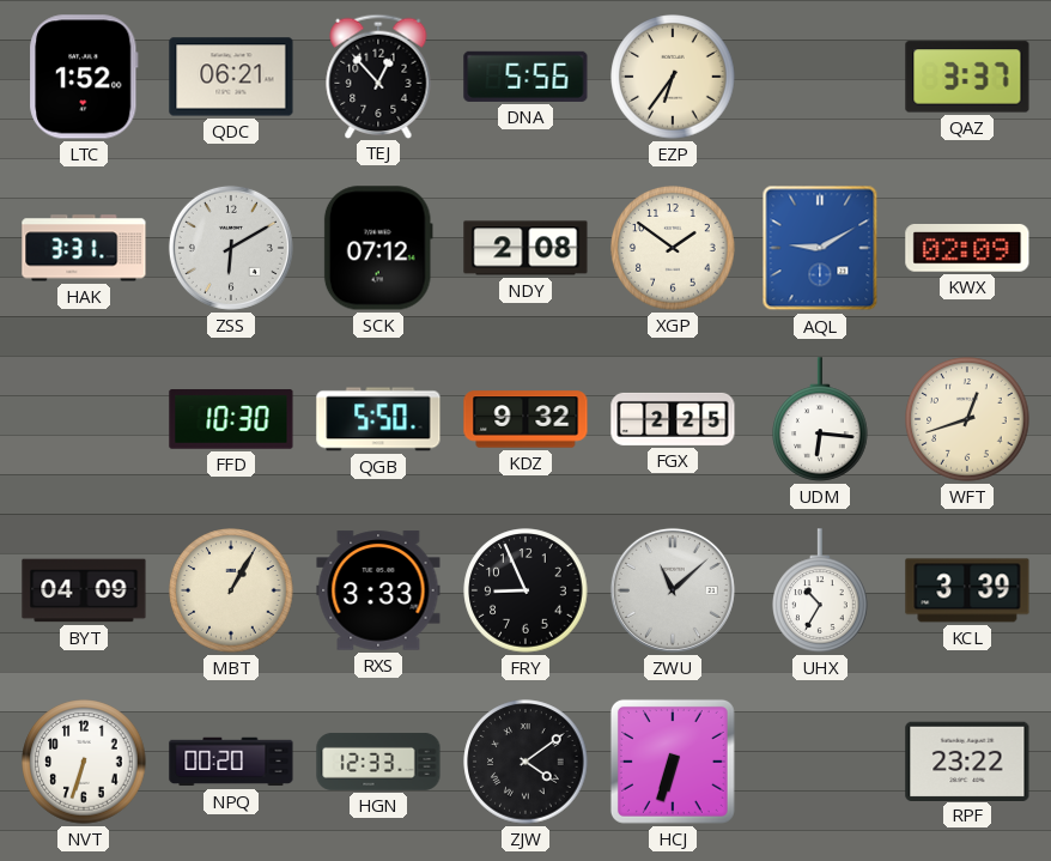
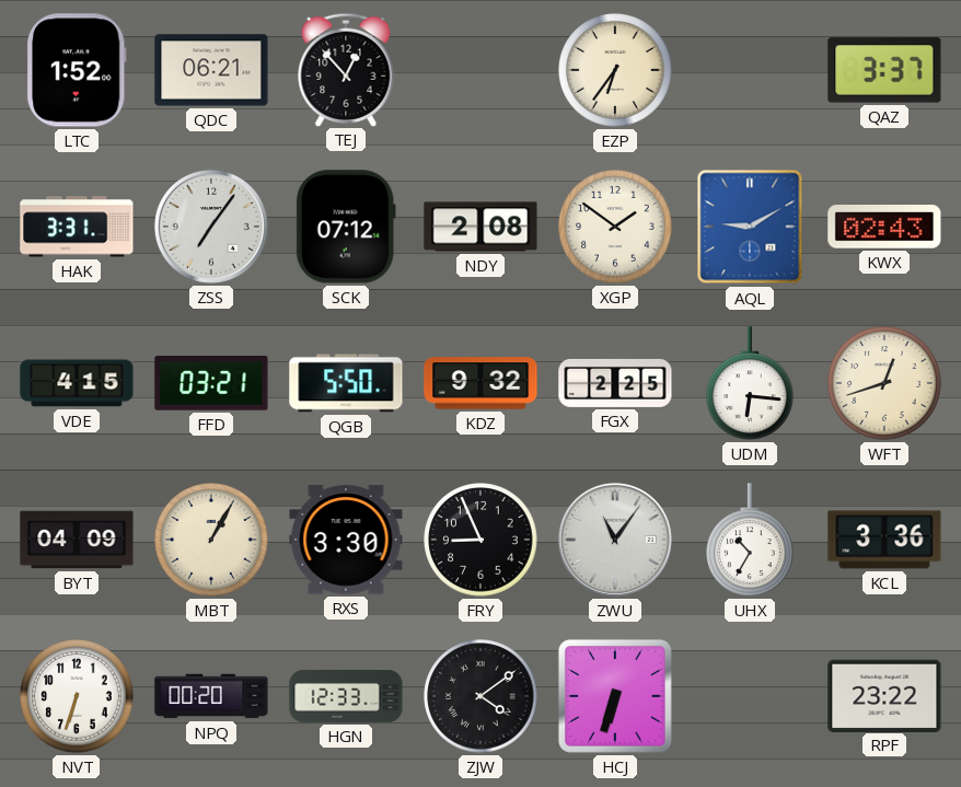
DNA: 5:56 -> none
ZSS: 6:10 -> 7:06
KWX: 02:09 -> 02:43
VDE: none -> 4:15
FFD: 10:30 -> 03:21
RXS: 3:33 -> 3:30
ZWU: 11:08 -> 11:06
KCL: 3:39 -> 3:36
